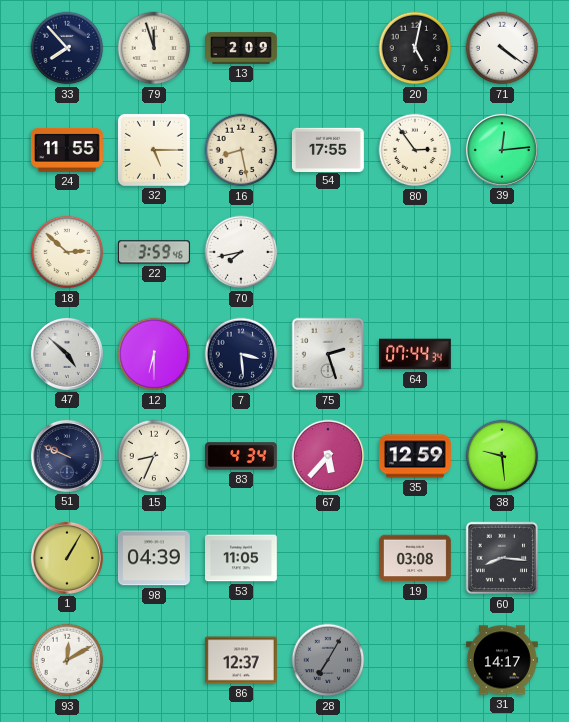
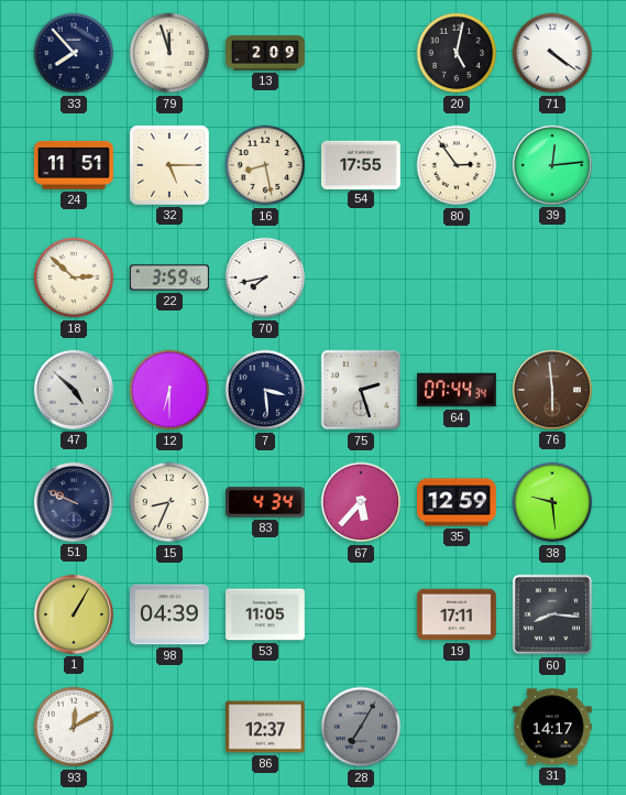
24: 11:55 -> 11:51
76: none -> 5:59
19: 03:08 -> 17:11
